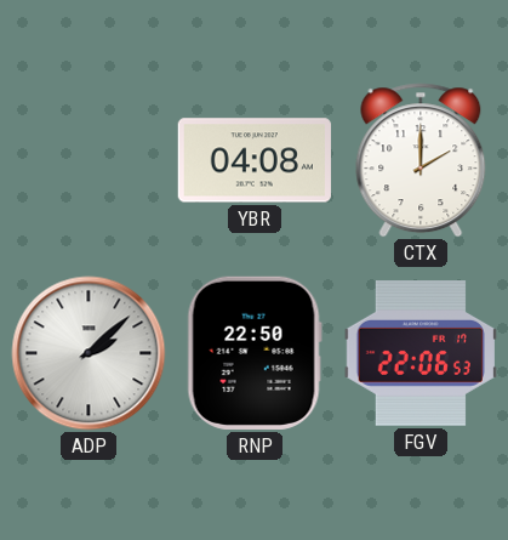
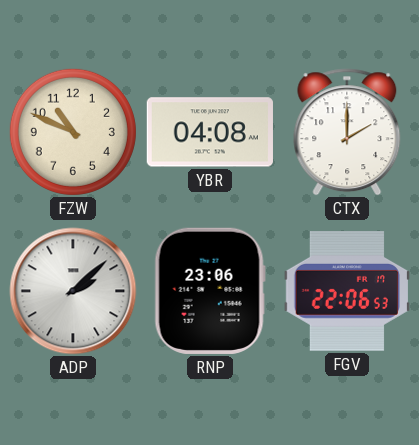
FZW: none -> 10:49
RNP: 22:50 -> 23:06
